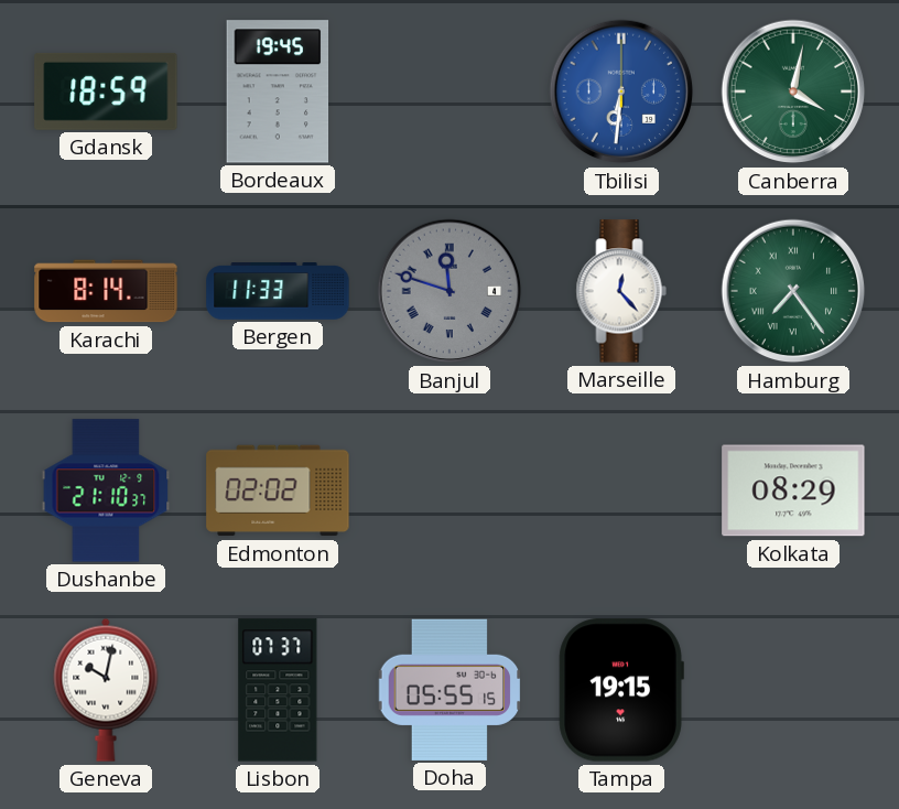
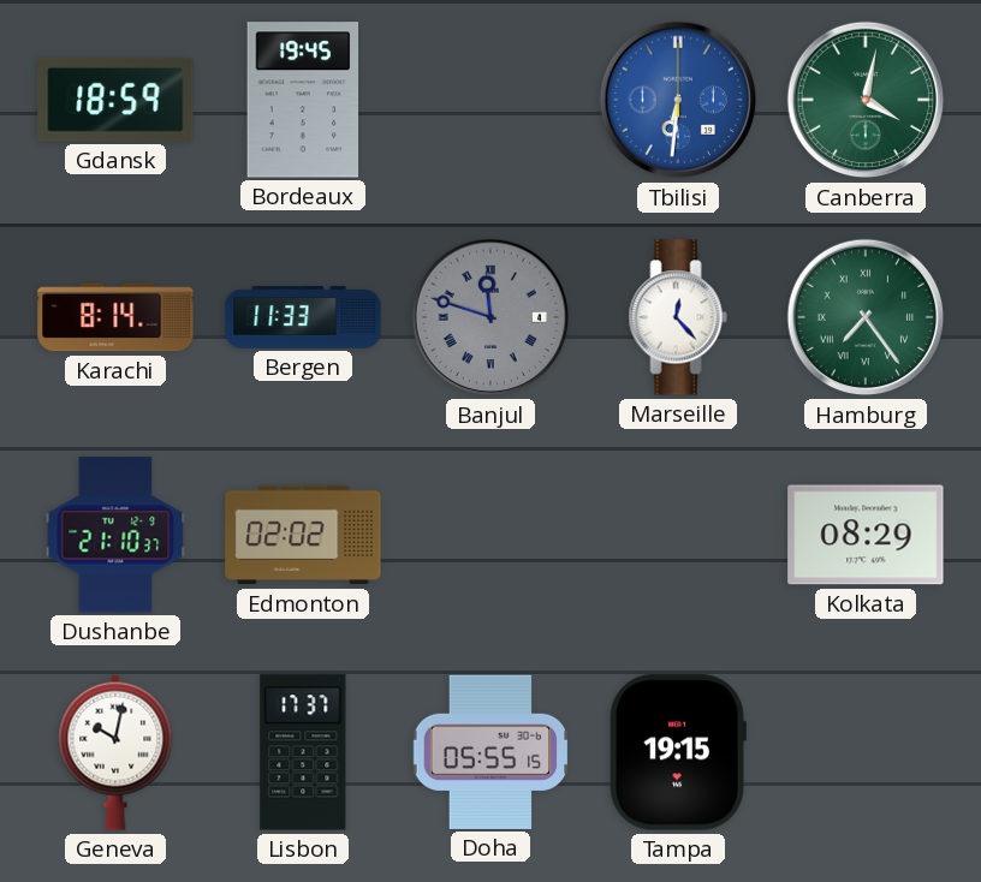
Lisbon: 07:37 -> 17:37
